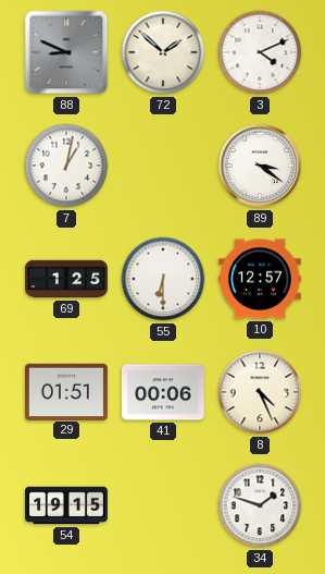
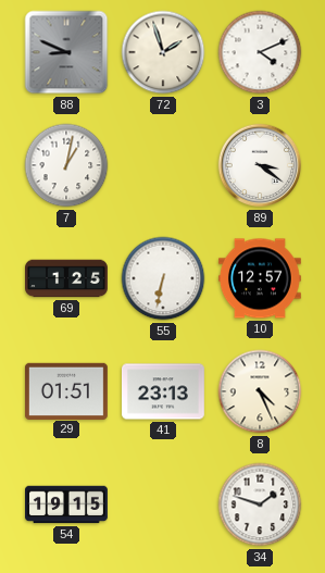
72: 1:52 -> 1:57
55: 6:30 -> 6:32
41: 00:06 -> 23:13
